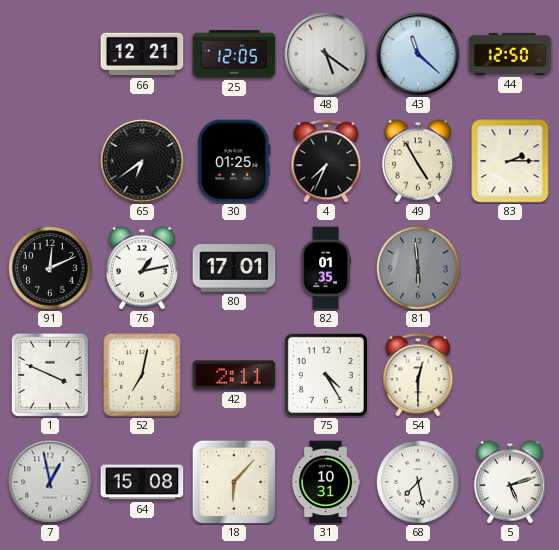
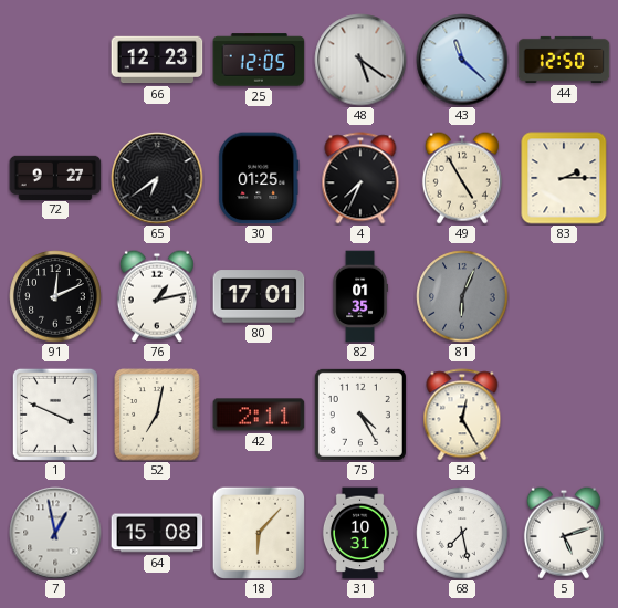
66: 12:21 -> 12:23
72: none -> 9:27
81: 5:59 -> 6:04
54: 12:30 -> 12:25
